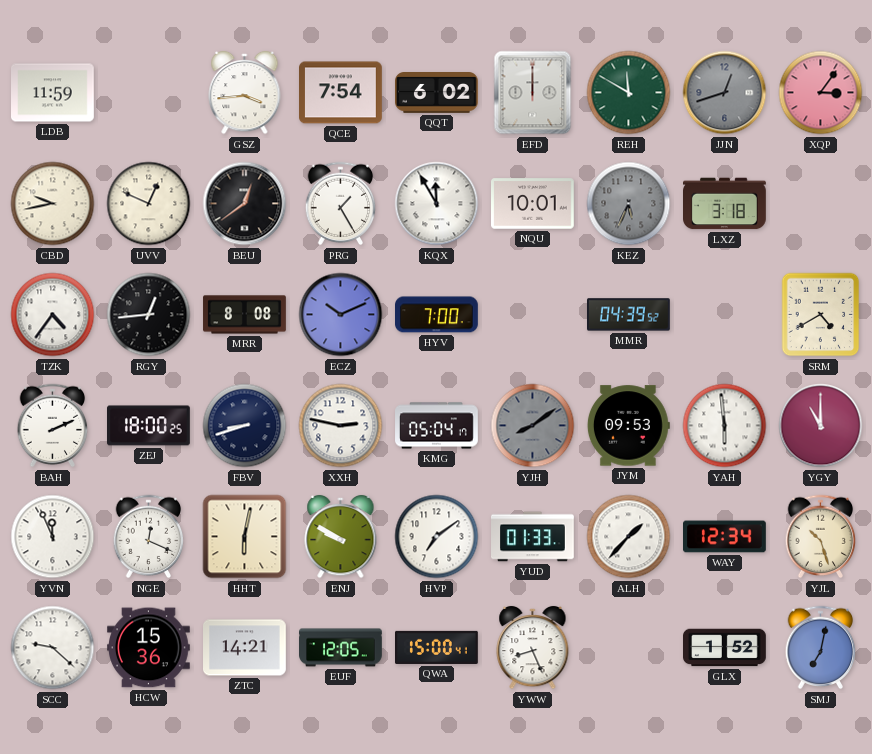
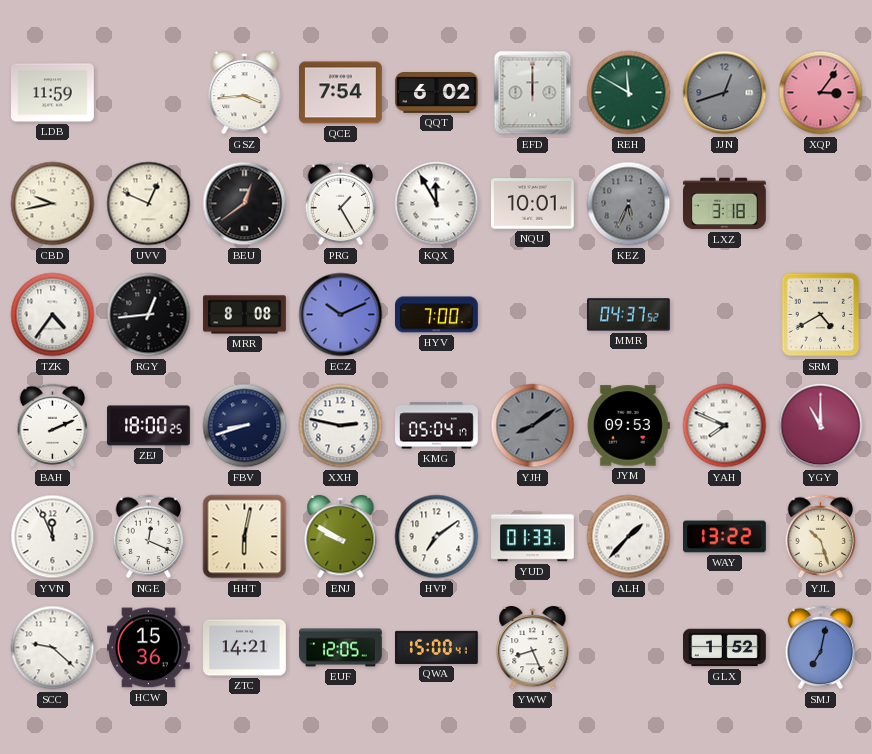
MMR: 04:39 -> 04:37
YAH: 5:59 -> 7:49
WAY: 12:34 -> 13:22
